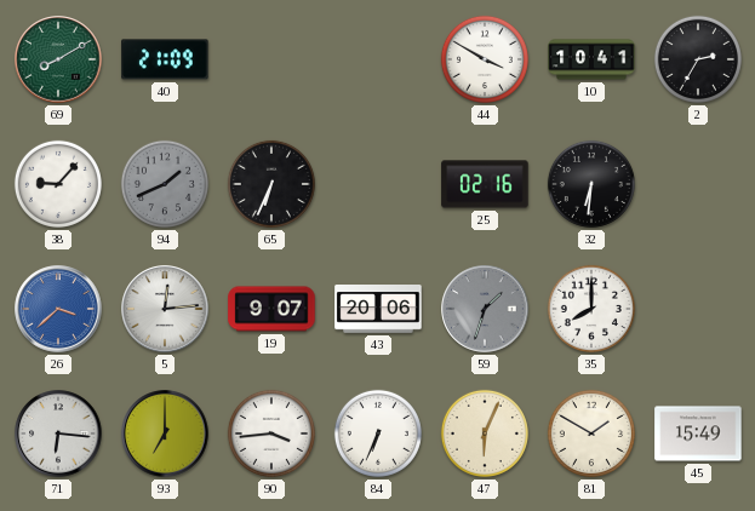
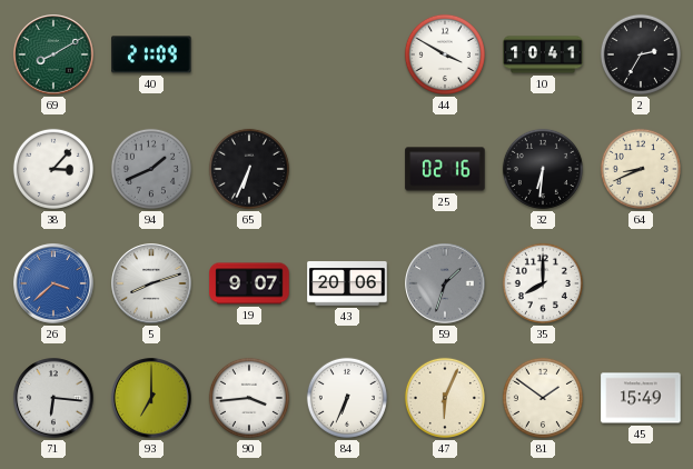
38: 9:07 -> 3:07
64: none -> 8:41
5: 12:14 -> 8:12
81: 1:50 -> 1:51
